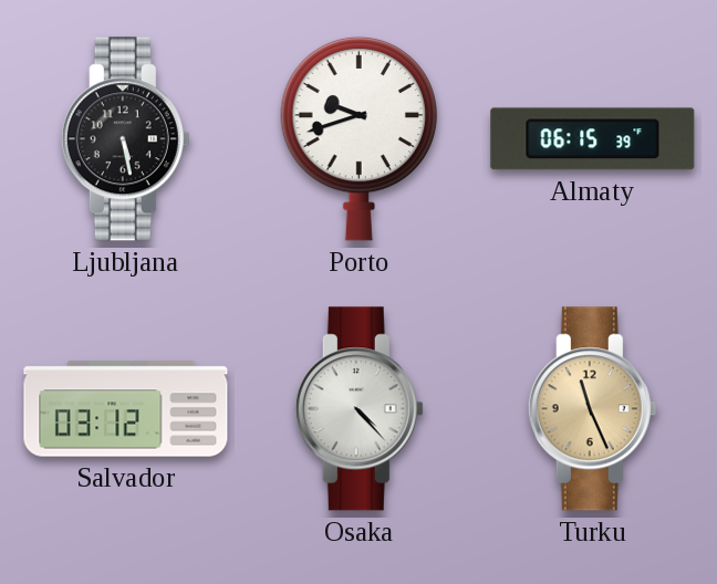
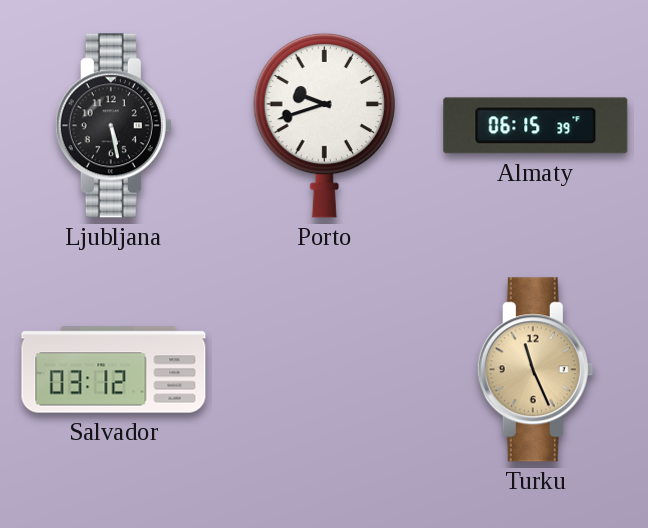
Osaka: 4:23 -> none
